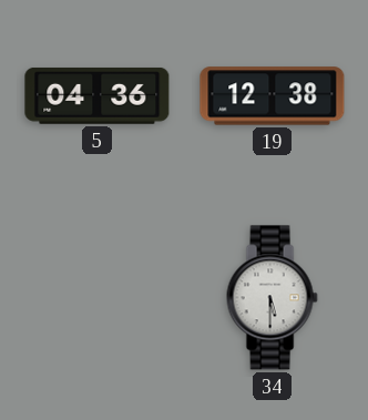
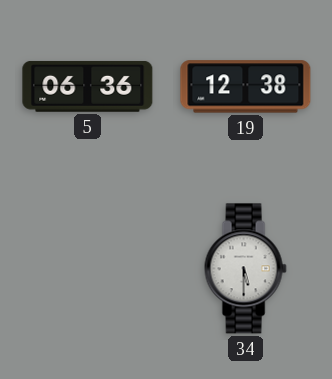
5: 04:36 -> 06:36
